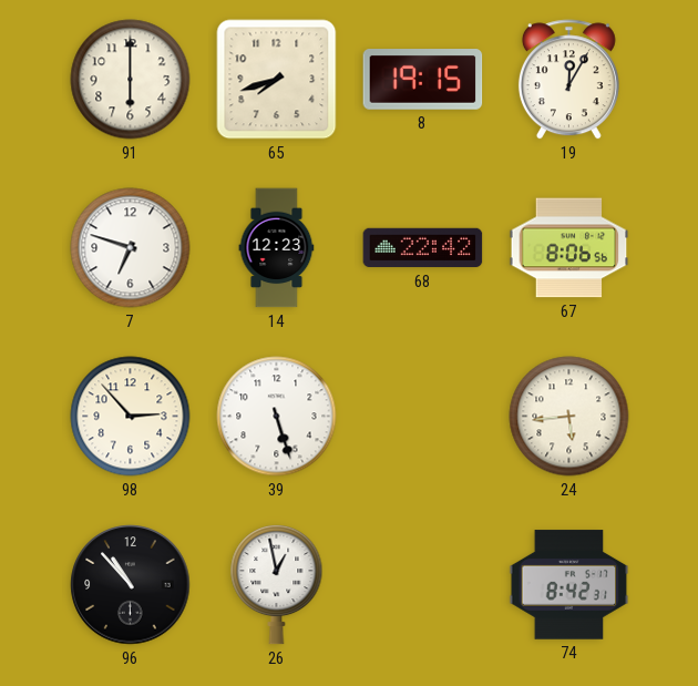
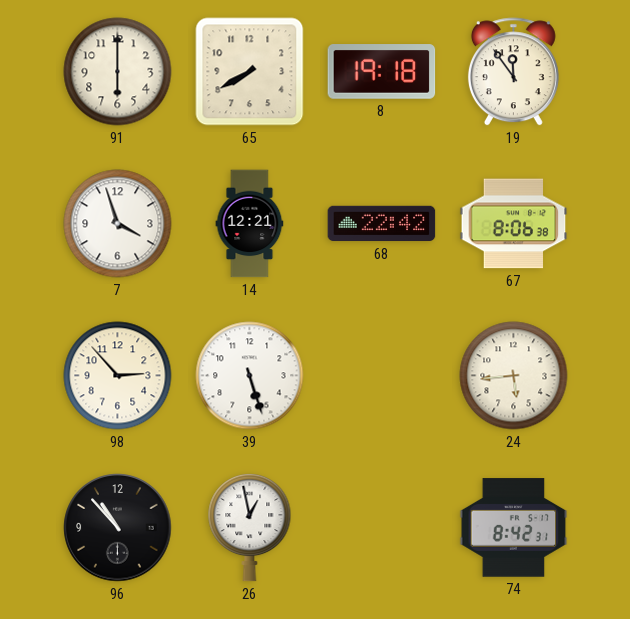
65: 7:42 -> 7:40
8: 19:15 -> 19:18
19: 12:05 -> 11:54
7: 6:48 -> 3:57
14: 12:23 -> 12:21
67: 8:06:56 -> 8:06:38
